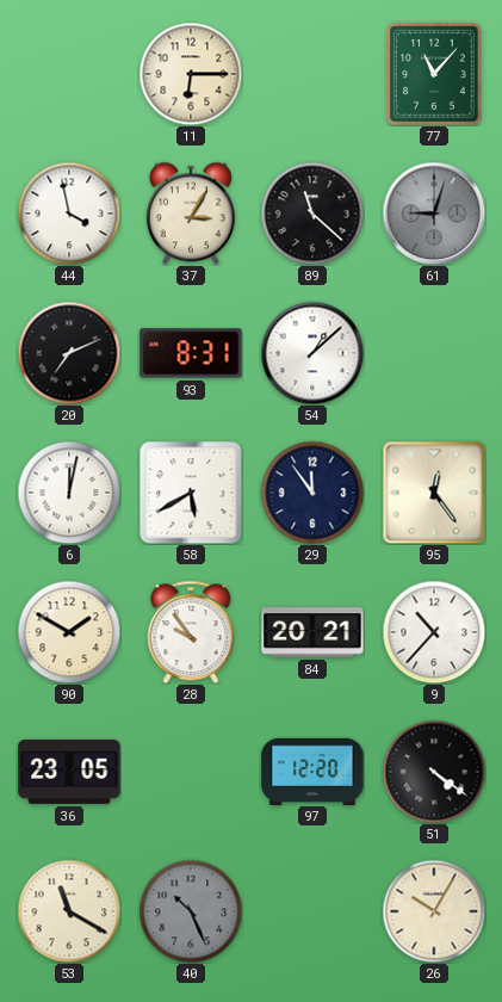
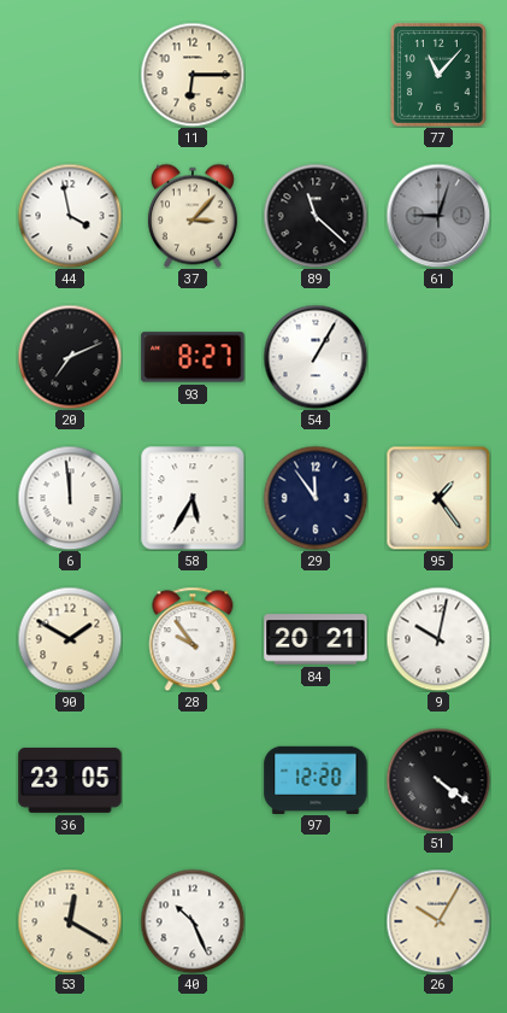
37: 3:05 -> 3:07
93: 8:31 -> 8:27
54: 1:08 -> 1:05
6: 12:02 -> 11:59
58: 5:40 -> 5:35
95: 12:24 -> 1:24
9: 10:37 -> 10:02
53: 11:20 -> 12:20
40 dial: grey -> white
